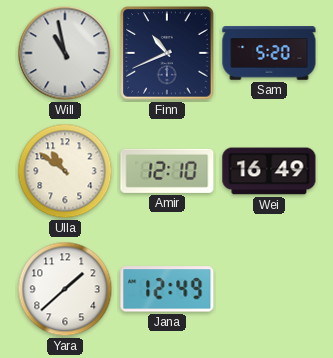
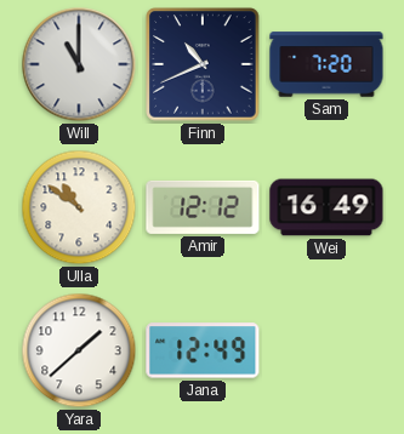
Will: 10:58 -> 11:00
Sam: 5:20 -> 7:20
Amir: 12:10 -> 12:12
